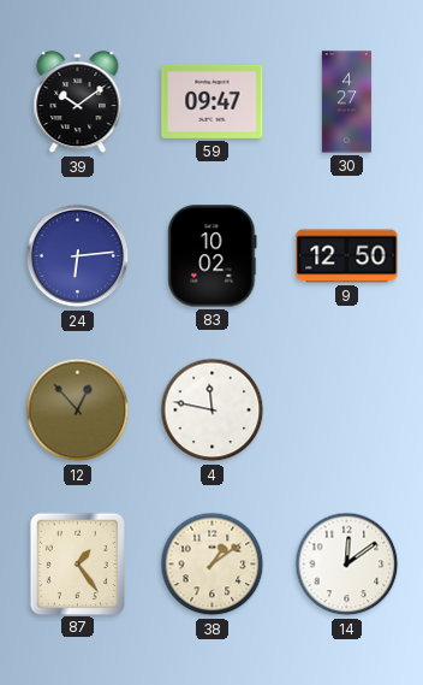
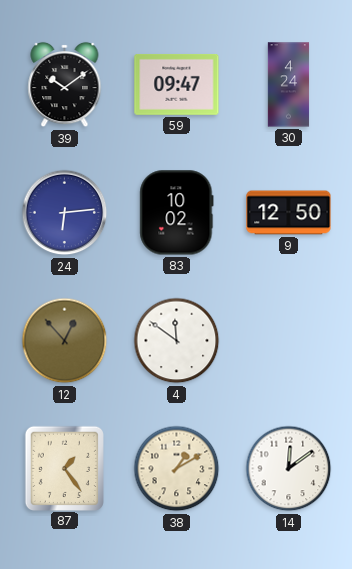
30: 4:27 -> 4:24
4: 11:47 -> 11:51
38: 1:09 -> 1:10
